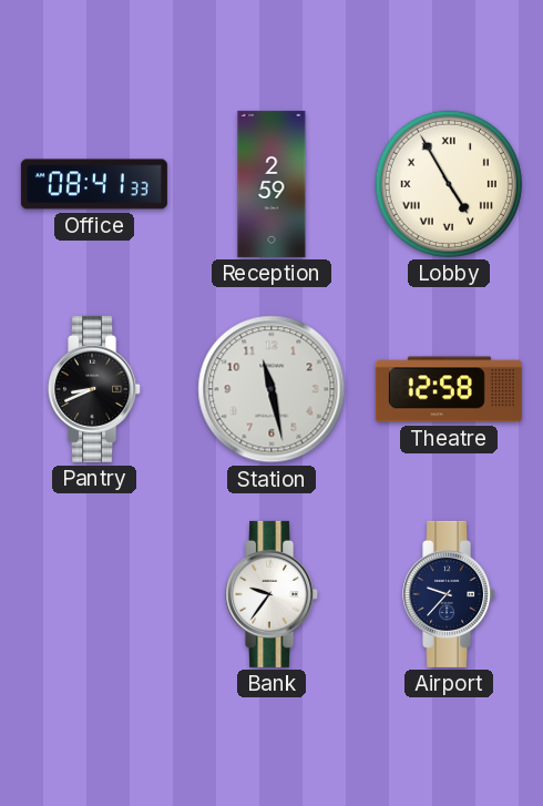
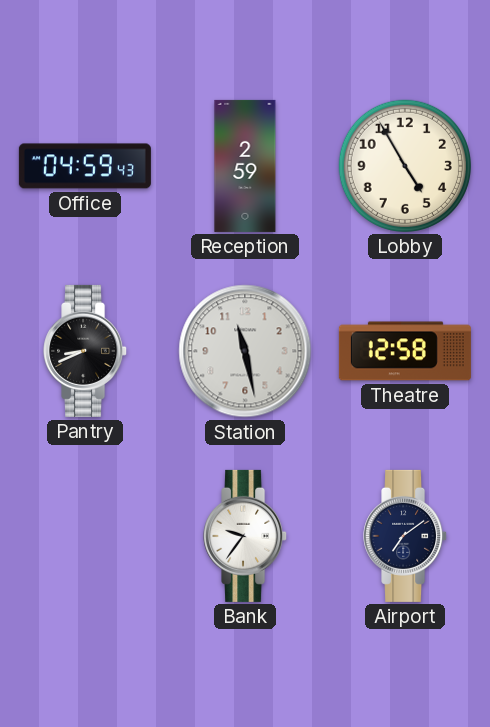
Office: 08:41 -> 04:59
Lobby numerals: Roman -> Arabic
Airport: 9:37 -> 7:09
